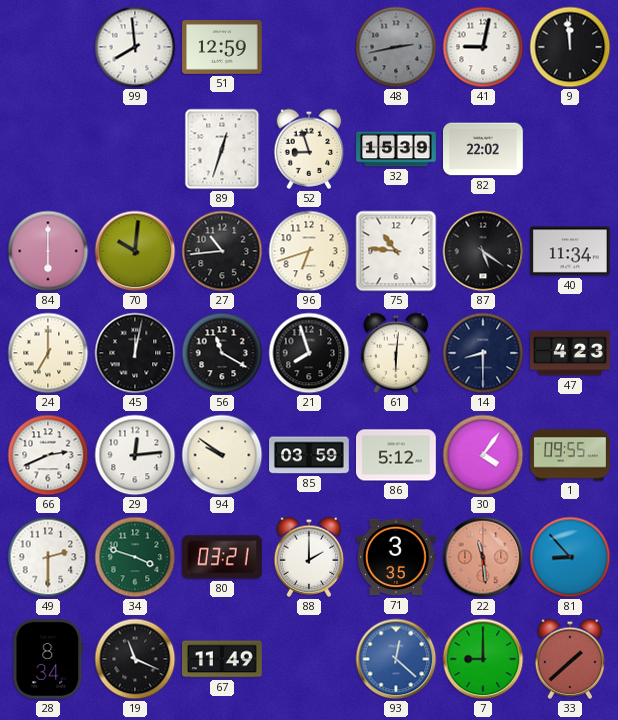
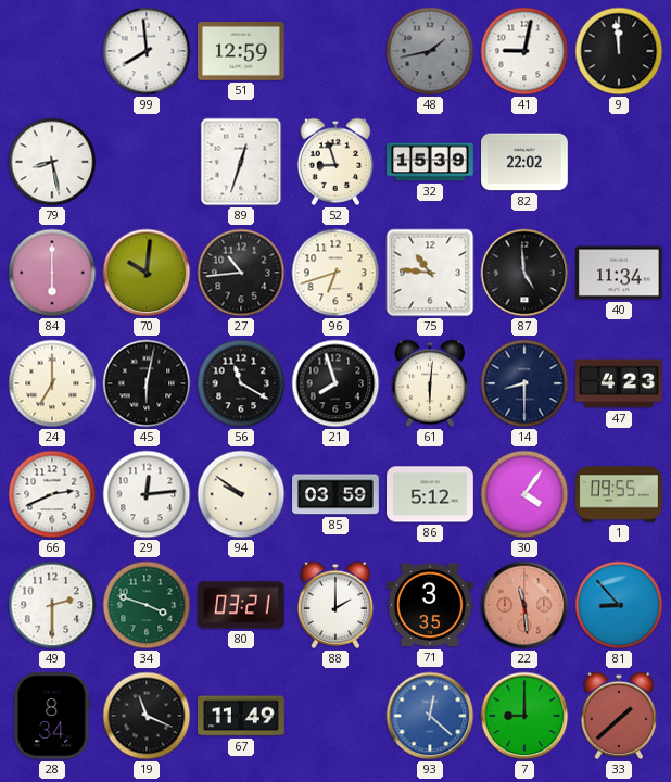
48: 2:43 -> 1:43
79: none -> 8:28
87: 5:21 -> 4:59
45: 12:02 -> 6:02
